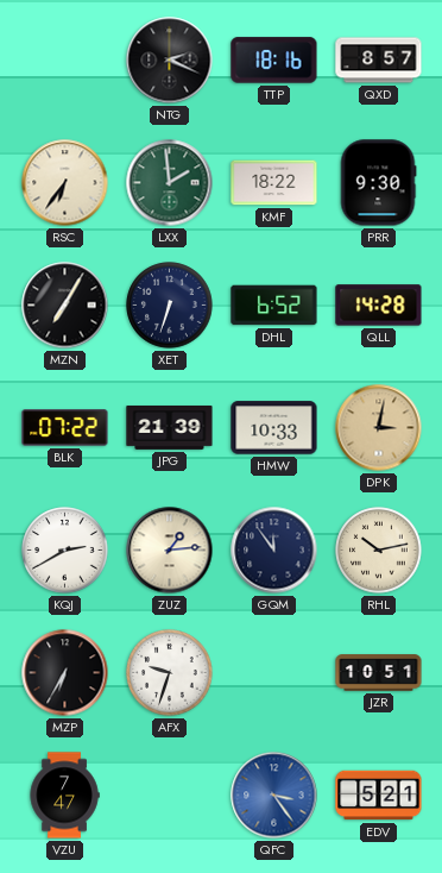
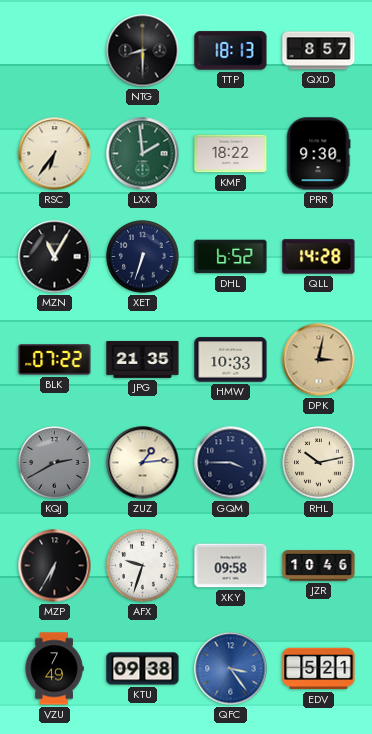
NTG: 2:19 -> 8:30
TTP: 18:16 -> 18:13
MZN: 7:05 -> 11:05
JPG: 21:39 -> 21:35
KQJ dial: white -> grey
GQM: 11:54 -> 3:45
XKY: none -> 09:58
JZR: 10:51 -> 10:46
VZU: 7:47 -> 7:49
KTU: none -> 09:38
